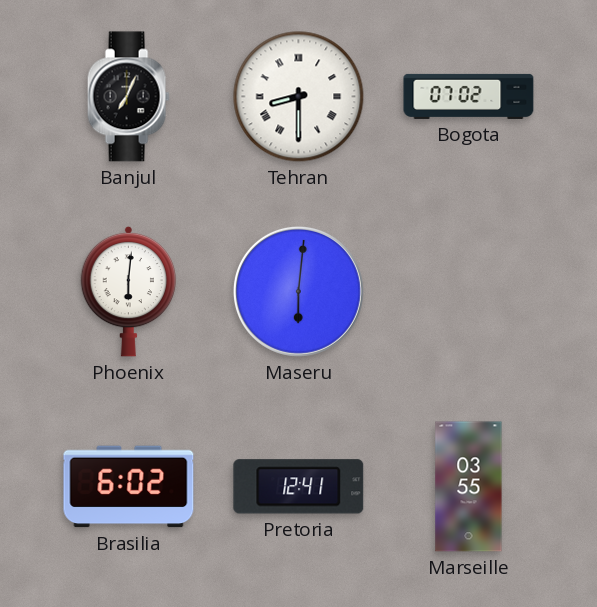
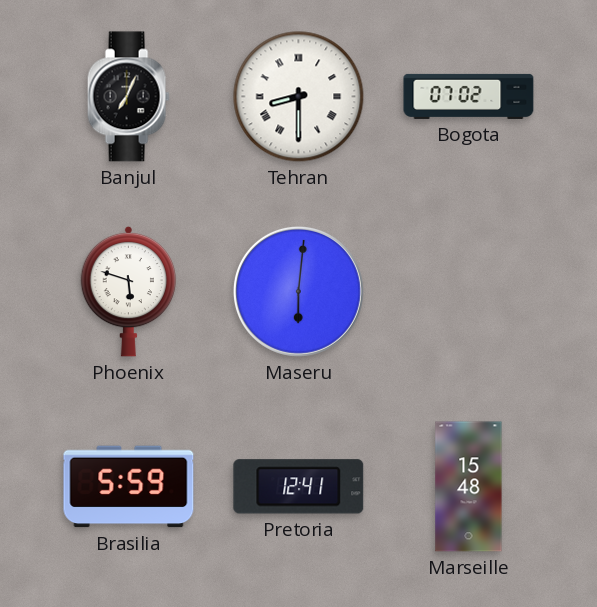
Phoenix: 6:01 -> 5:48
Brasilia: 6:02 -> 5:59
Marseille: 03:55 -> 15:48
